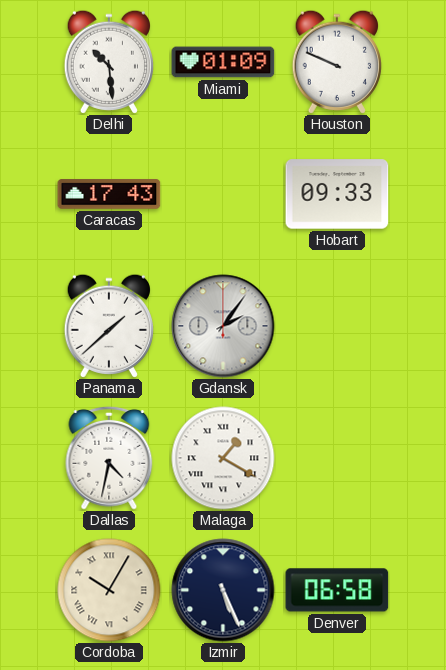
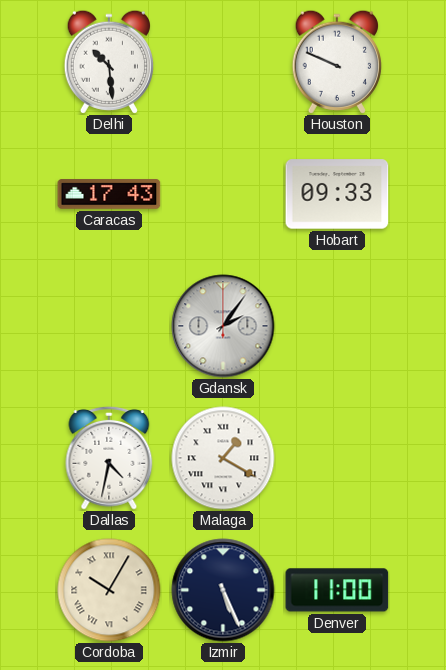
Miami: 01:09 -> none
Panama: 1:38 -> none
Denver: 06:58 -> 11:00
